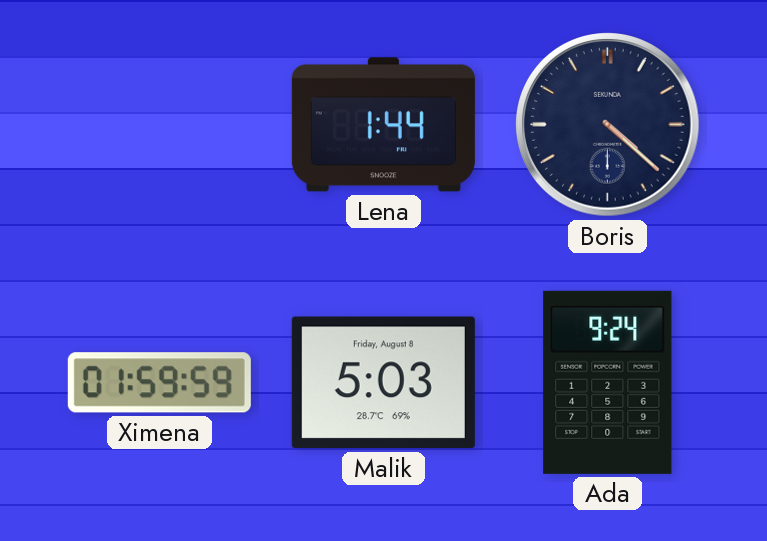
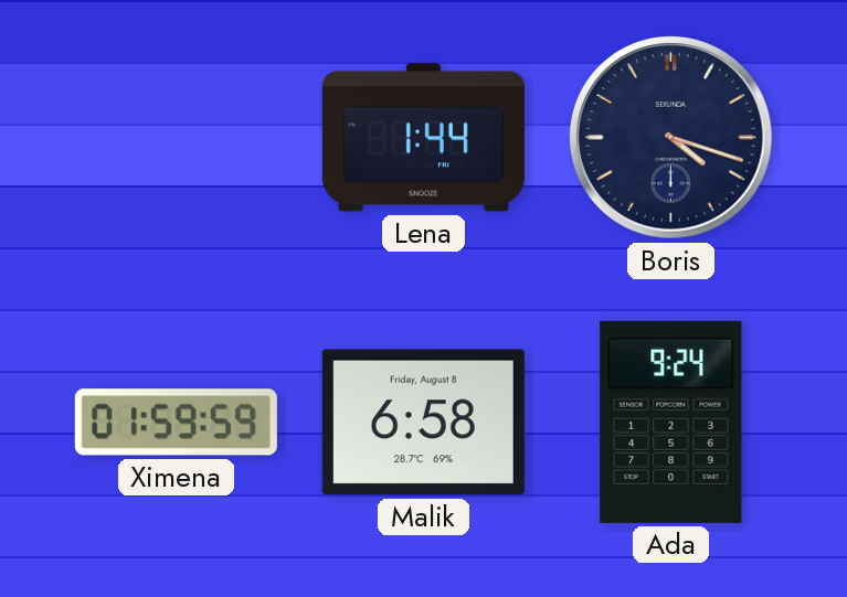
Boris: 4:22 -> 4:18
Malik: 5:03 -> 6:58
